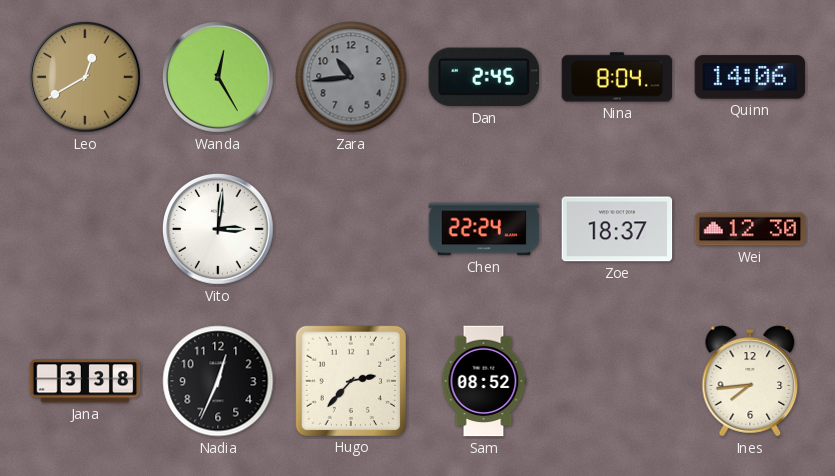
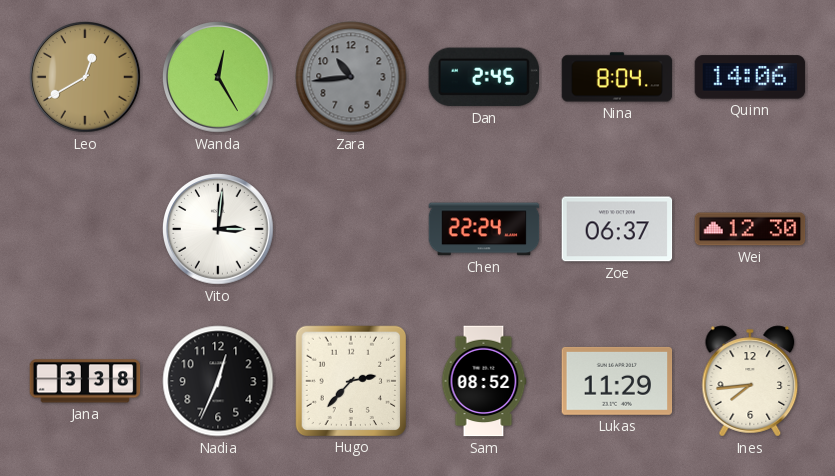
Zoe: 18:37 -> 06:37
Lukas: none -> 11:29
